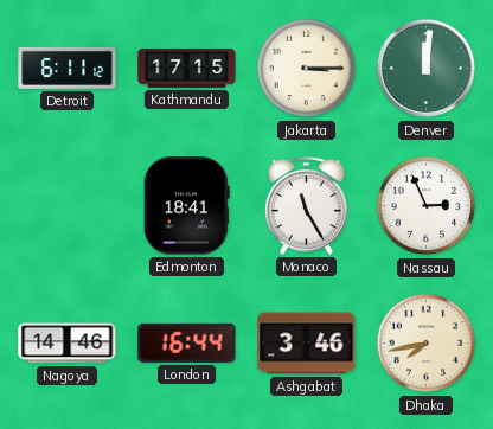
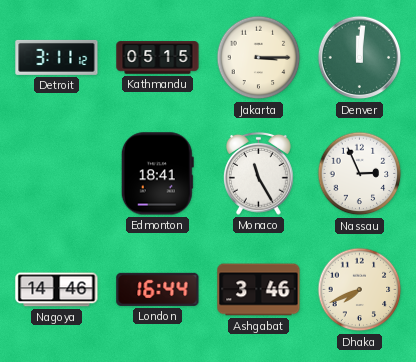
Detroit: 6:11 -> 3:11
Kathmandu: 17:15 -> 05:15
Dhaka: 7:43 -> 7:41
